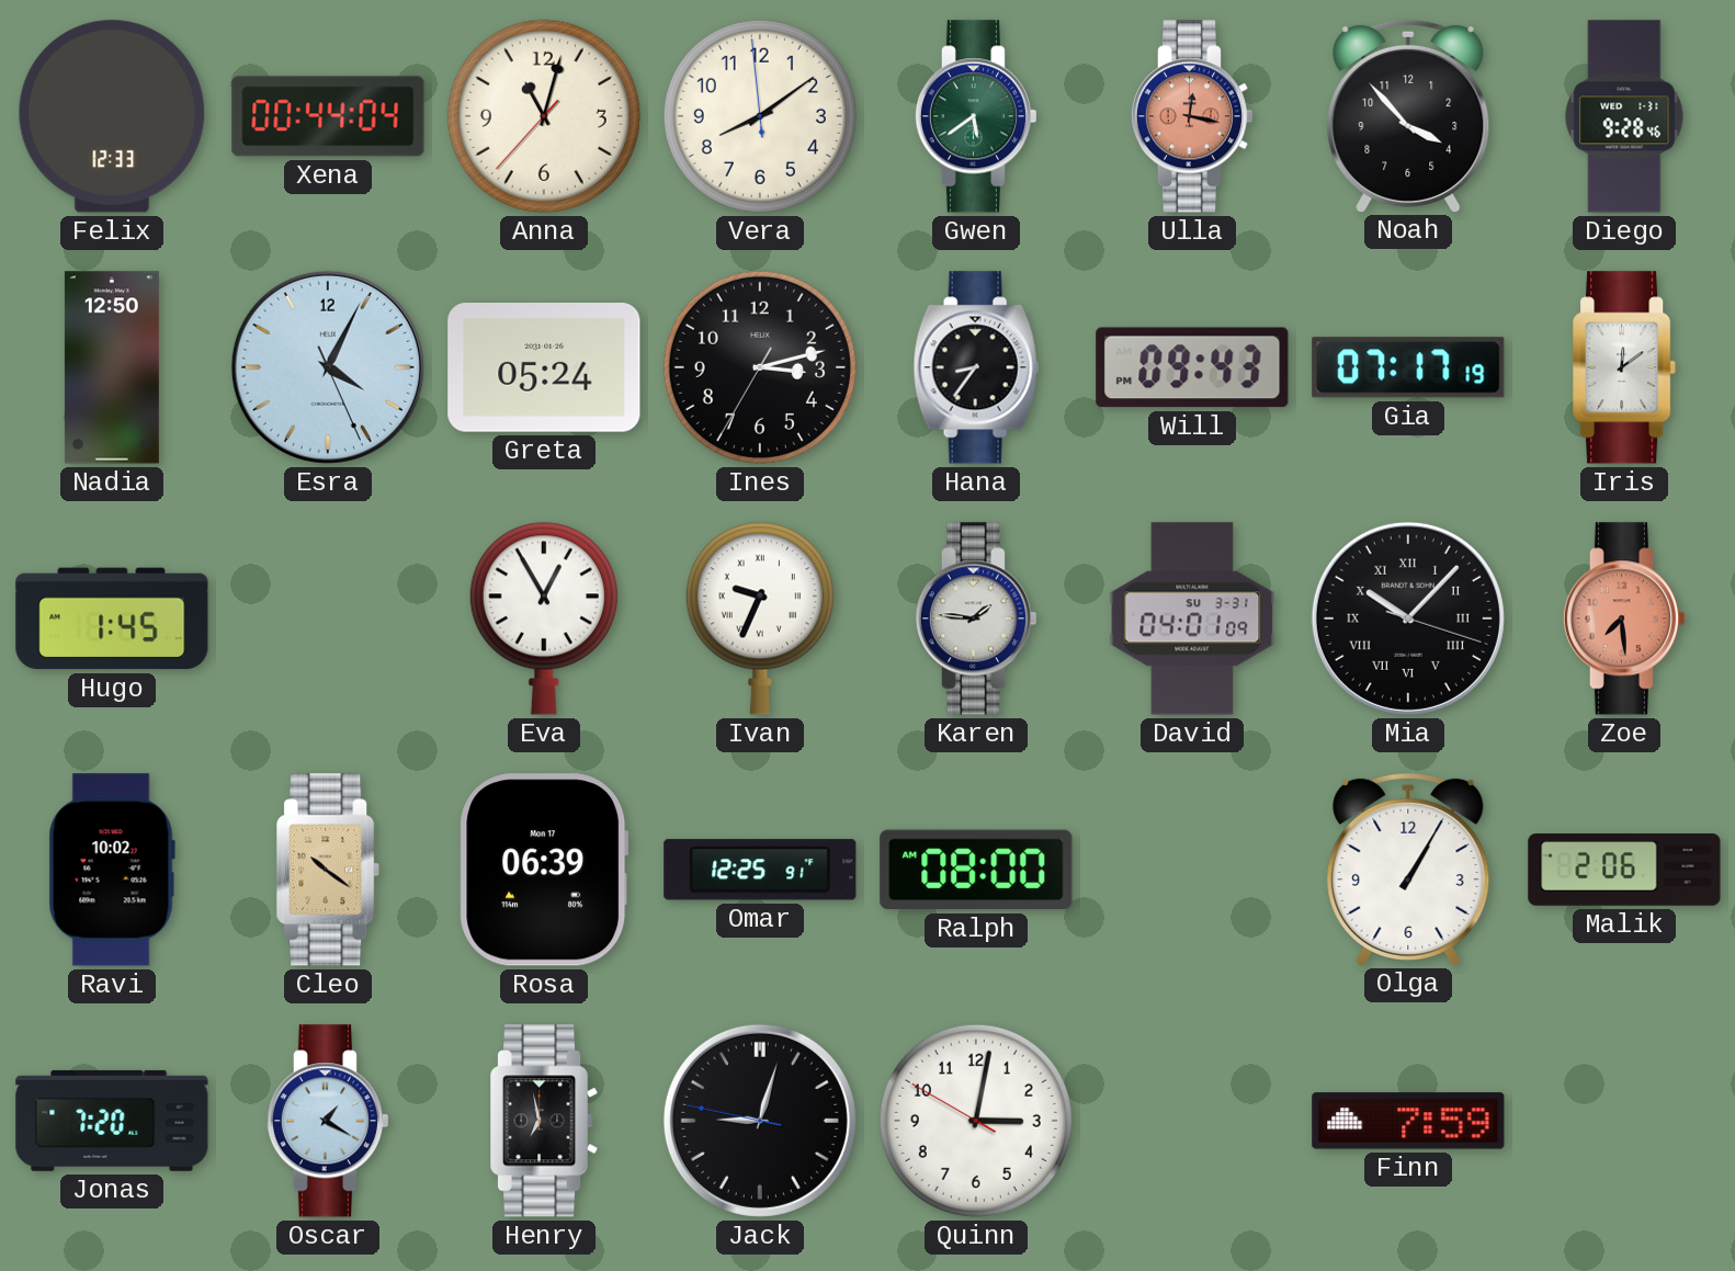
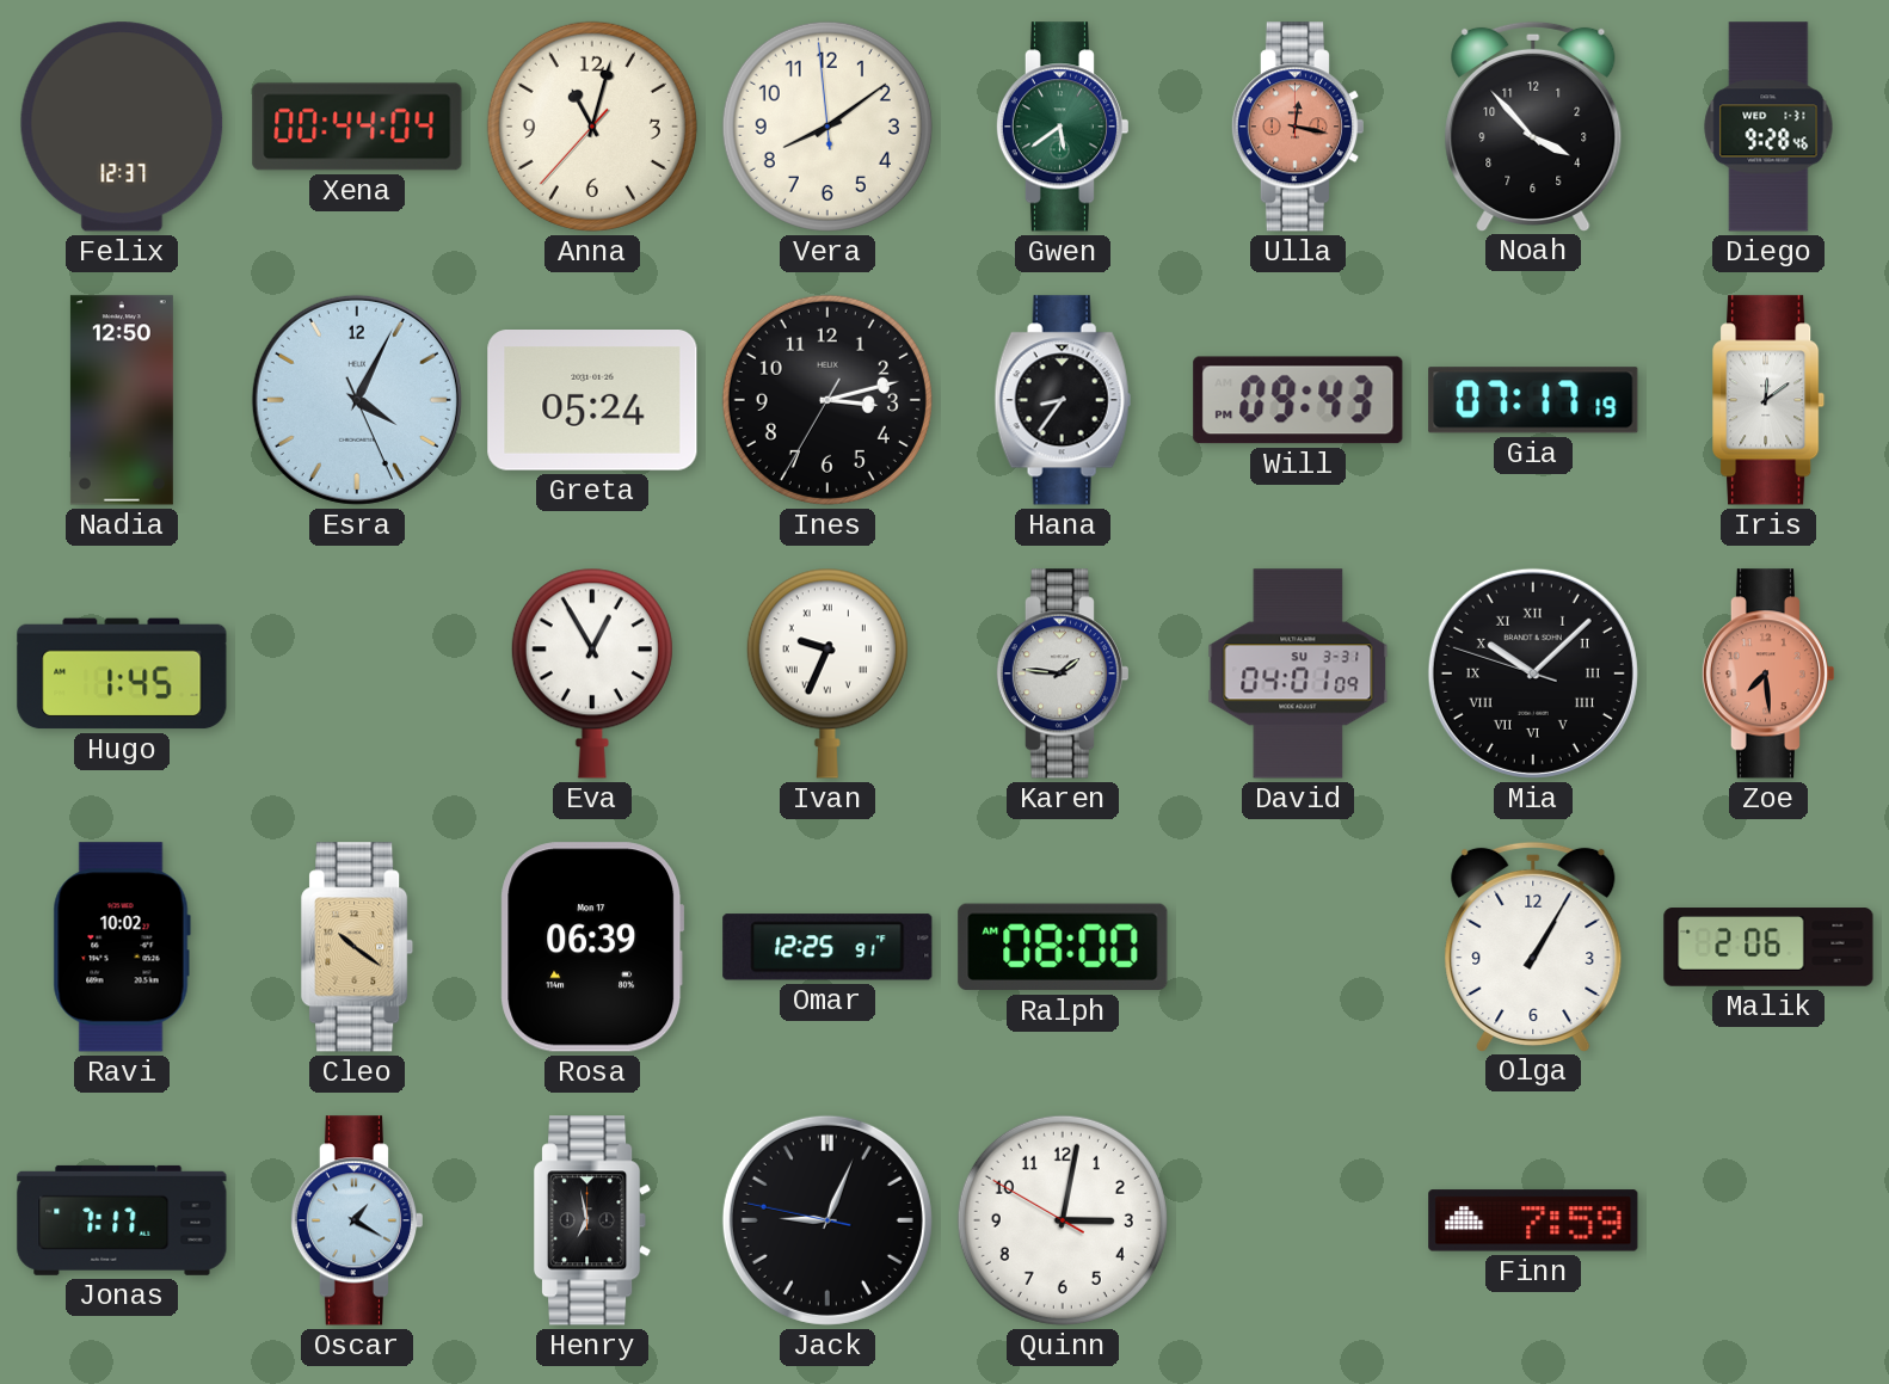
Felix: 12:33 -> 12:37
Mia: 10:07:18 -> 10:07:48
Jonas: 7:20 -> 7:17
Jack: 9:02 -> 9:03
